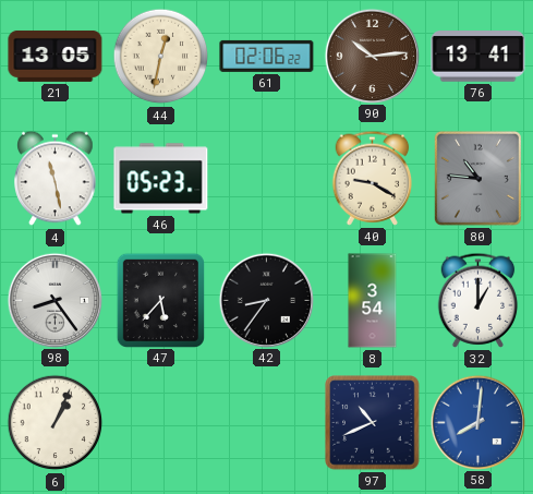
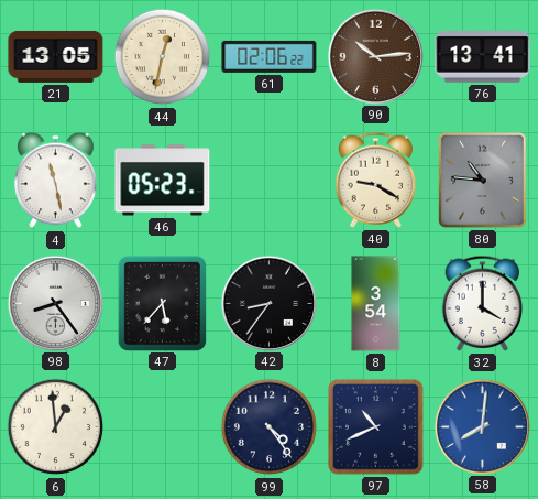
32: 1:00 -> 4:00
6: 1:04 -> 12:59
99: none -> 4:24
